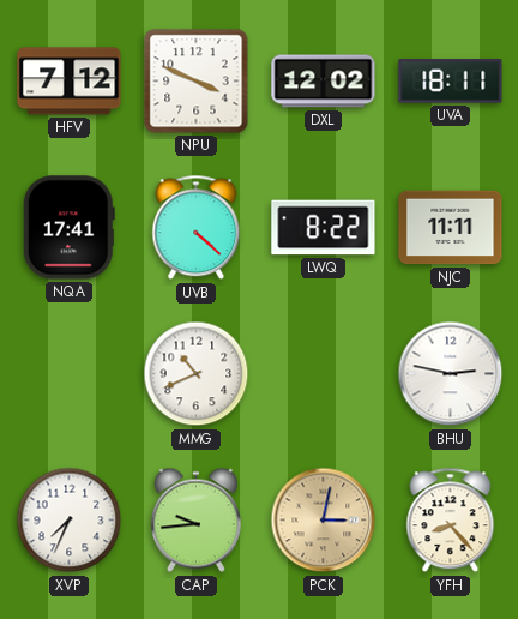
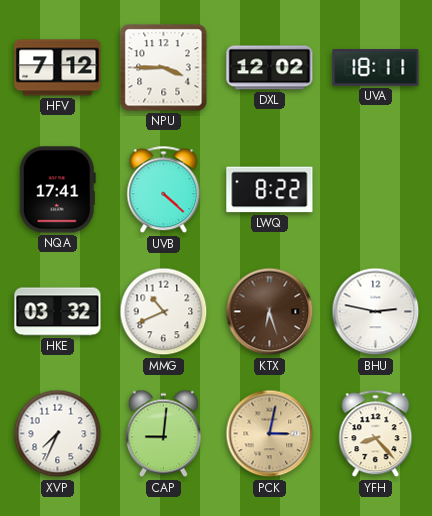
NPU: 3:49 -> 3:45
NJC: 11:11 -> none
HKE: none -> 03:32
KTX: none -> 6:27
CAP: 9:44 -> 9:01
